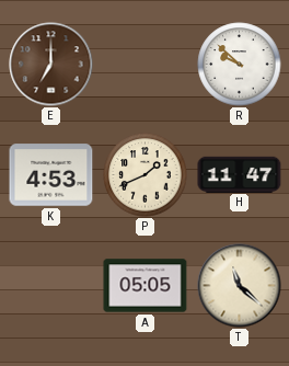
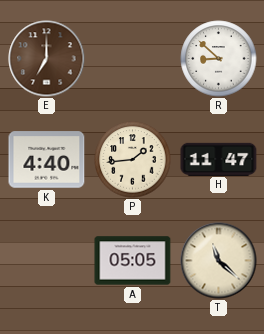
R: 9:52 -> 8:52
K: 4:53 -> 4:40
P: 1:41 -> 1:44
